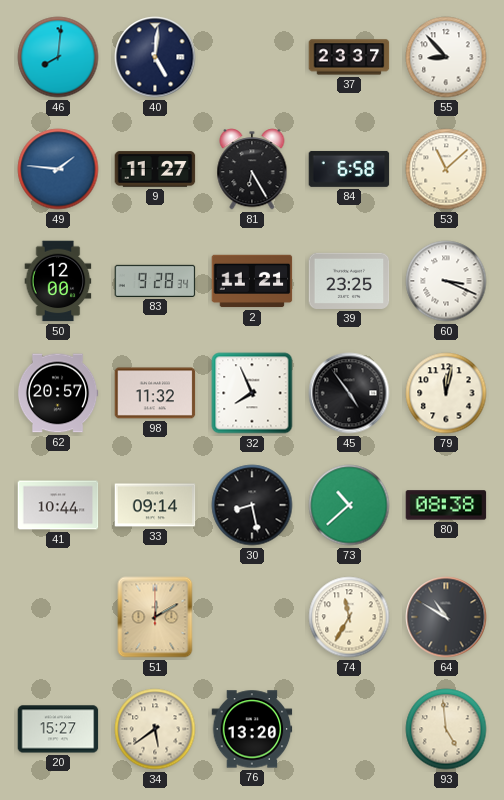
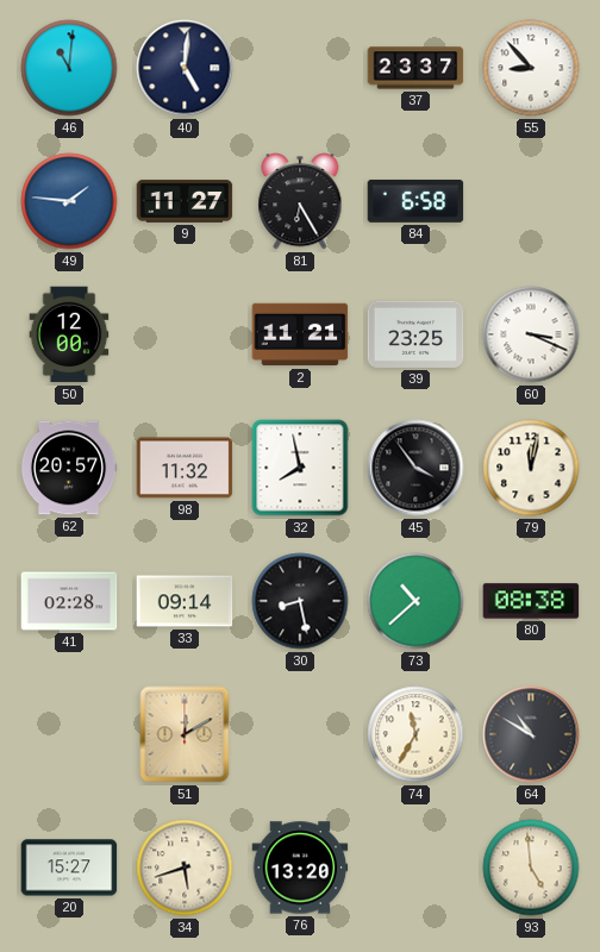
46: 8:01 -> 11:01
53: 11:08 -> none
83: 9:28 -> none
32: 7:56 -> 7:58
45: 4:54 -> 3:54
41: 10:44 -> 02:28
34: 5:39 -> 5:42
